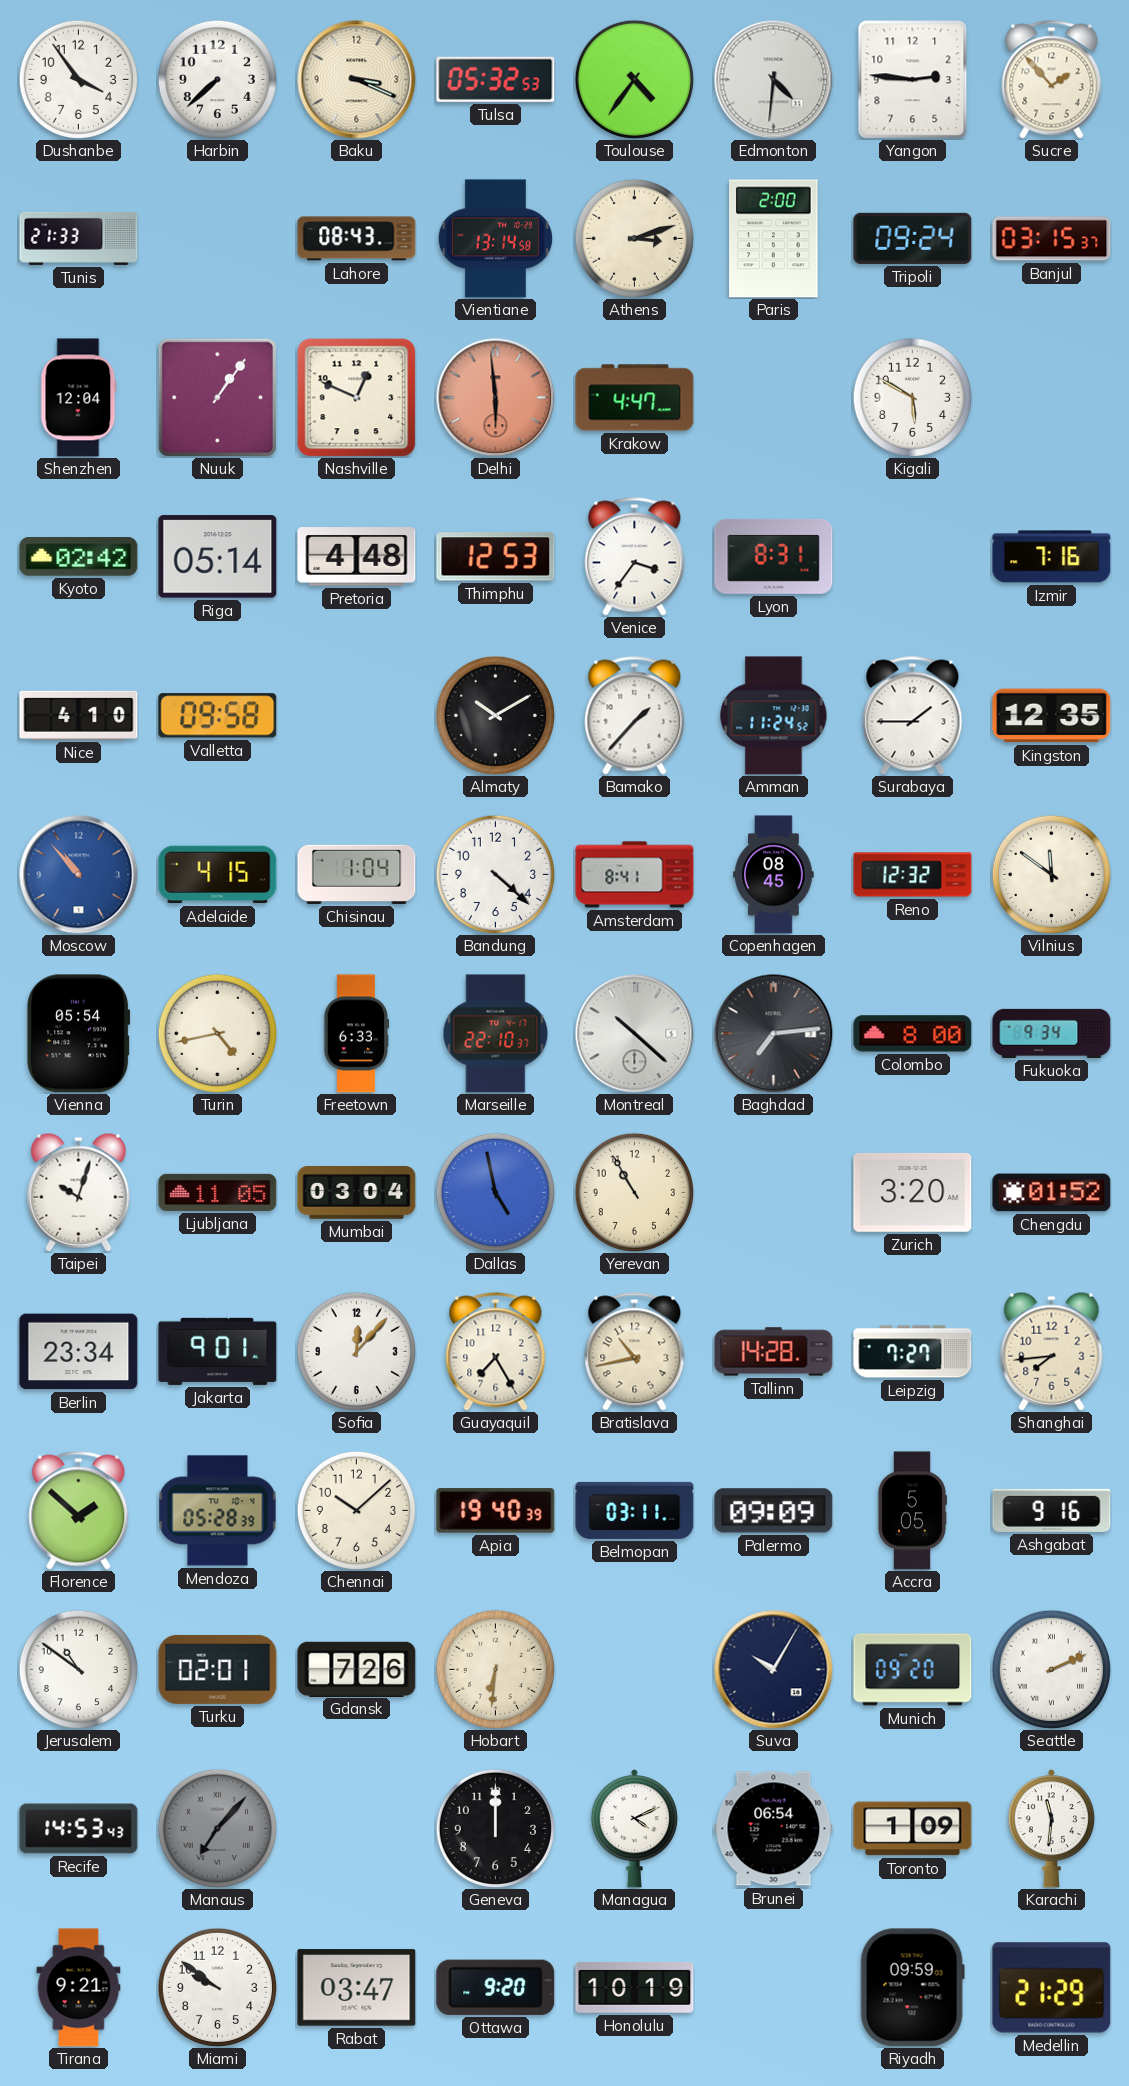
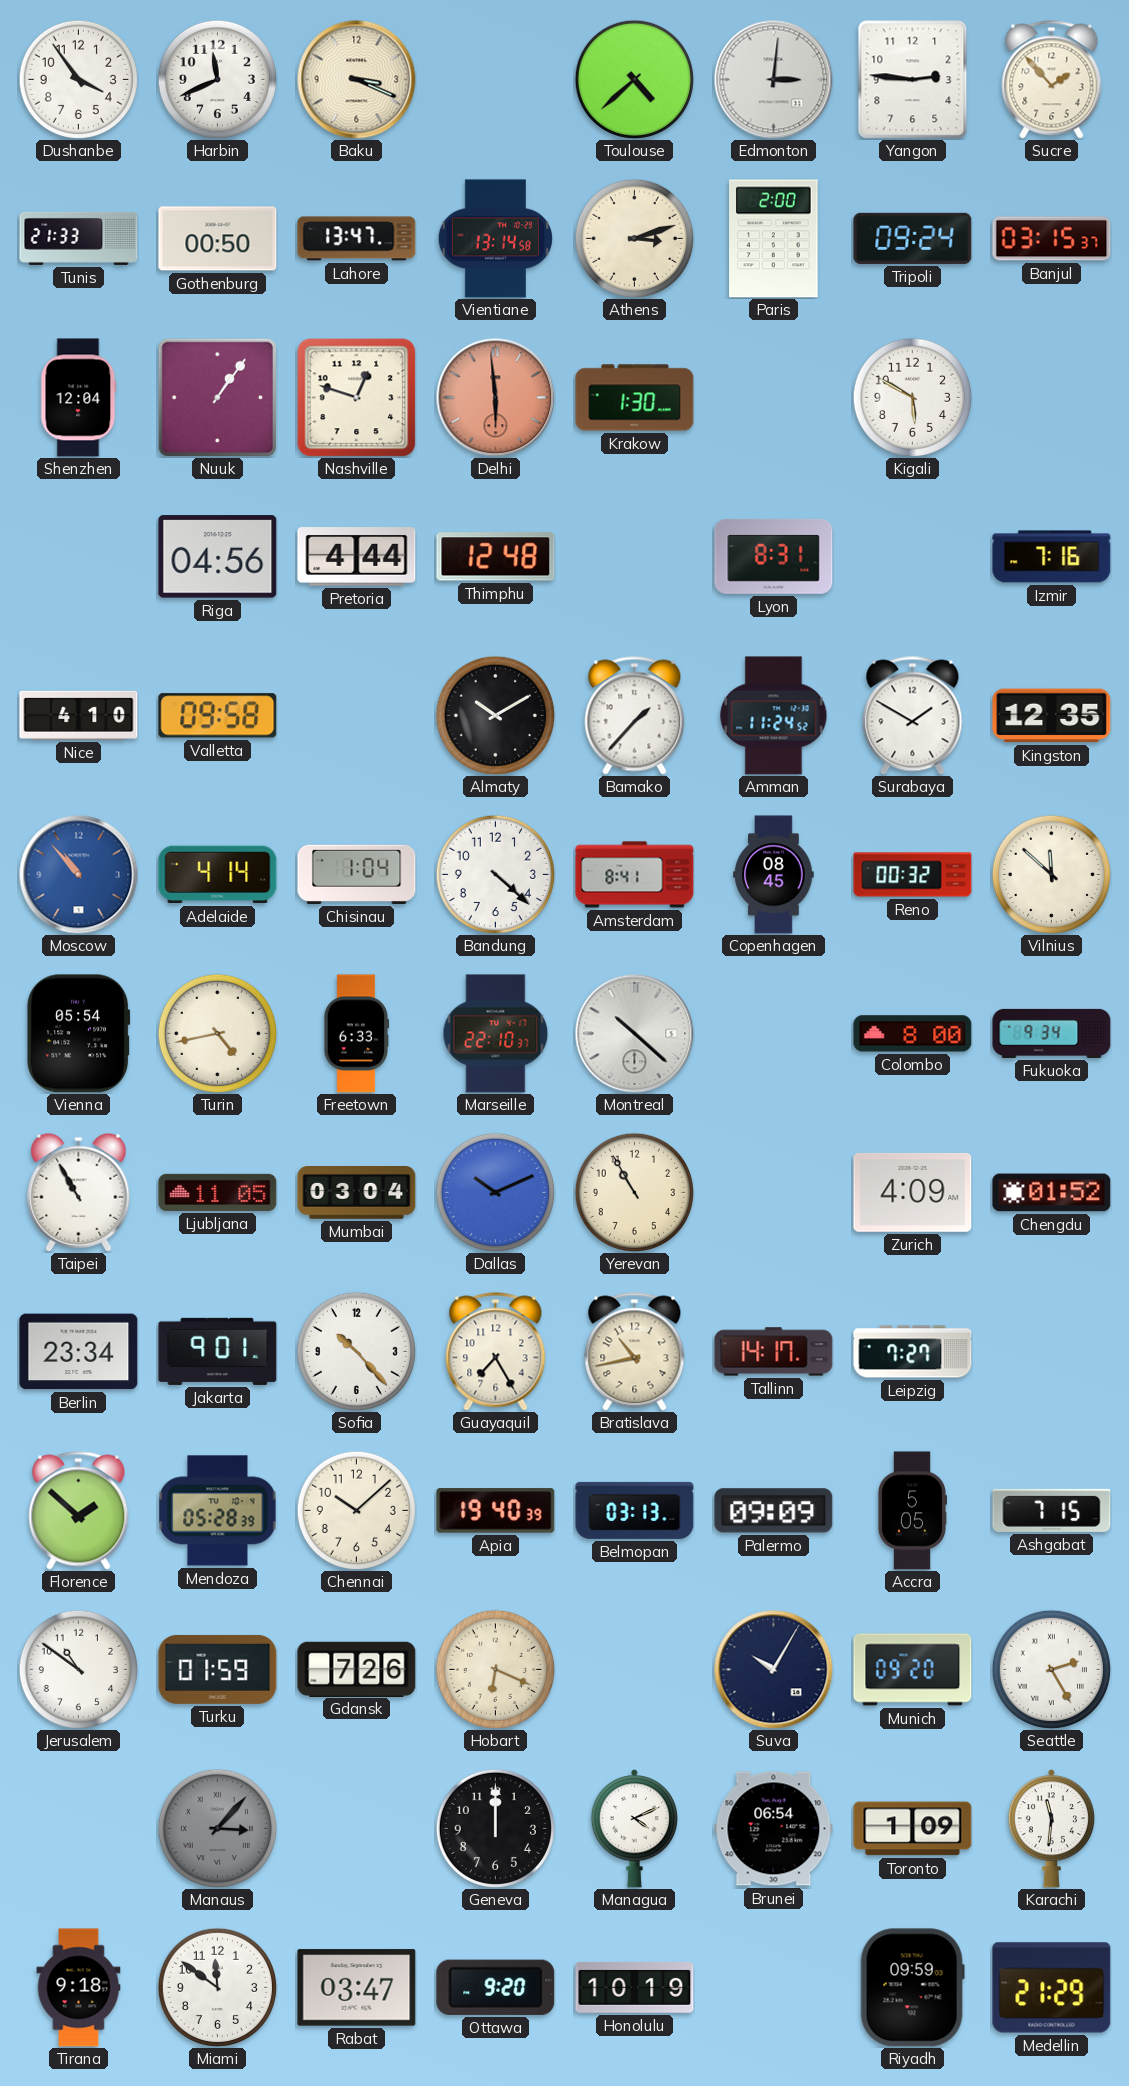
Harbin: 7:38 -> 11:41
Tulsa: 05:32 -> none
Toulouse: 4:36 -> 4:38
Edmonton: 4:31 -> 3:01
Gothenburg: none -> 00:50
Lahore: 08:43 -> 13:47
Nashville: 12:49 -> 12:48
Krakow: 4:47 -> 1:30
Kyoto: 02:42 -> none
Riga: 05:14 -> 04:56
Pretoria: 4:48 -> 4:44
Thimphu: 12:53 -> 12:48
Venice: 3:36 -> none
Surabaya: 1:45 -> 1:50
Adelaide: 4:15 -> 4:14
Reno: 12:32 -> 00:32
Vilnius: 11:51 -> 11:52
Baghdad: 7:14 -> none
Taipei: 10:03 -> 10:55
Dallas: 4:58 -> 10:11
Zurich: 3:20 -> 4:09
Sofia: 12:07 -> 10:23
Tallinn: 14:28 -> 14:17
Shanghai: 7:44 -> none
Belmopan: 03:11 -> 03:13
Ashgabat: 9:16 -> 7:15
Turku: 02:01 -> 01:59
Hobart: 6:31 -> 6:19
Seattle: 2:11 -> 2:25
Recife: 14:53 -> none
Manaus: 7:07 -> 3:07
Tirana: 9:21 -> 9:18
Miami: 9:51 -> 11:51
